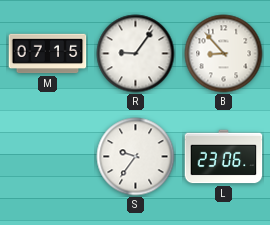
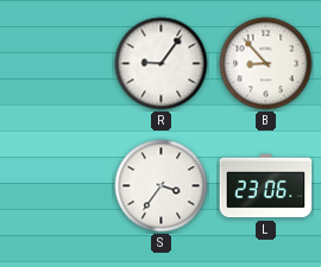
M: 07:15 -> none
S: 9:36 -> 3:36
